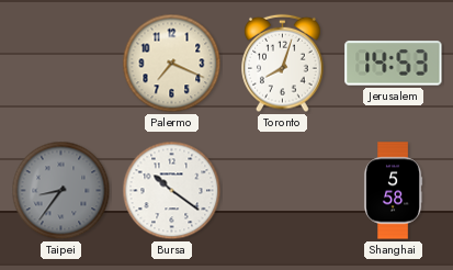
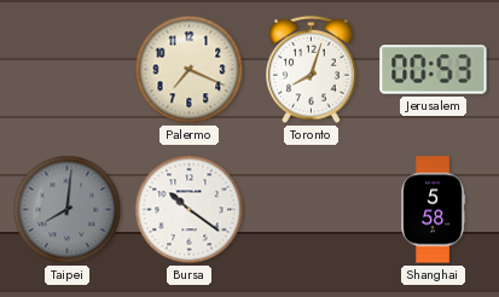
Jerusalem: 14:53 -> 00:53
Taipei: 8:36 -> 8:01
